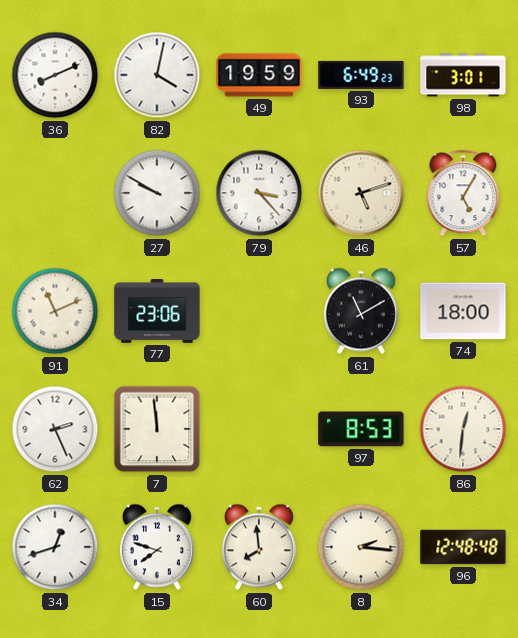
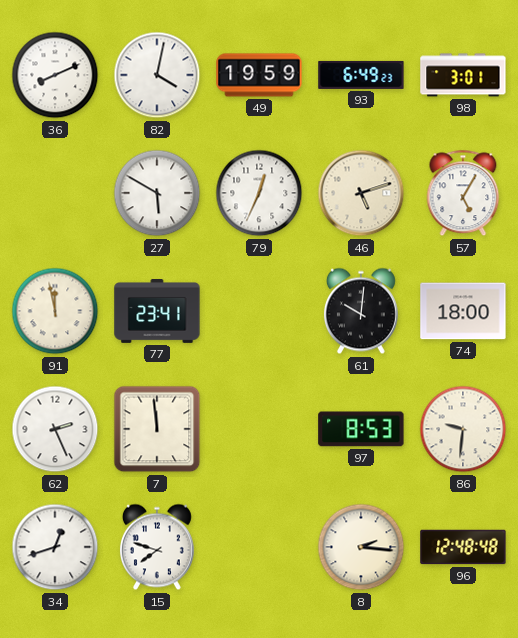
27: 9:50 -> 5:50
79: 3:23 -> 12:34
91: 11:11 -> 11:58
77: 23:06 -> 23:41
61: 11:10 -> 10:01
86: 12:31 -> 9:31
60: 7:59 -> none
